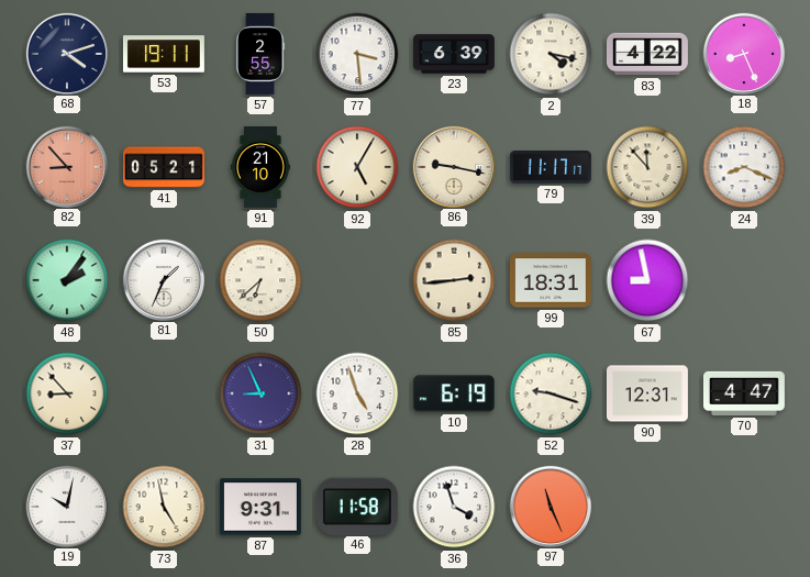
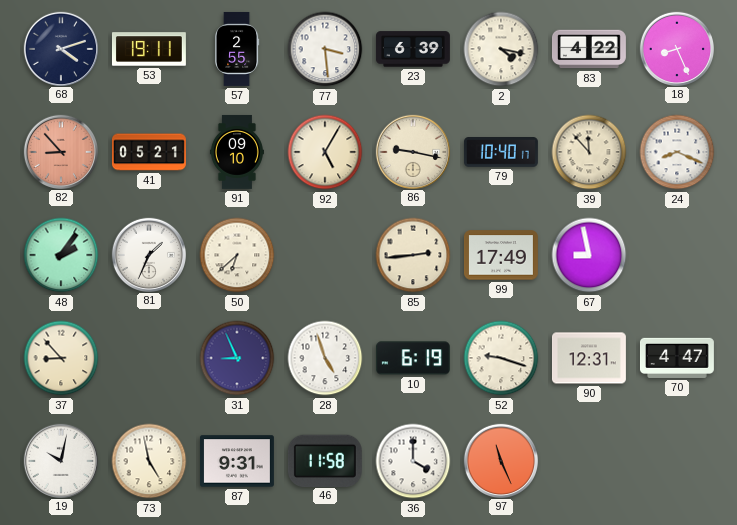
91: 21:10 -> 09:10
79: 11:17 -> 10:40
99: 18:31 -> 17:49
36: 3:57 -> 4:00
